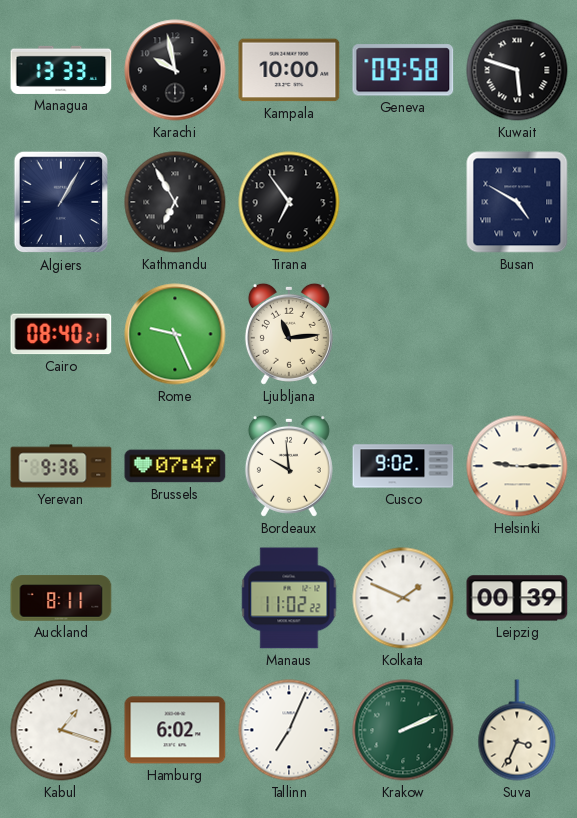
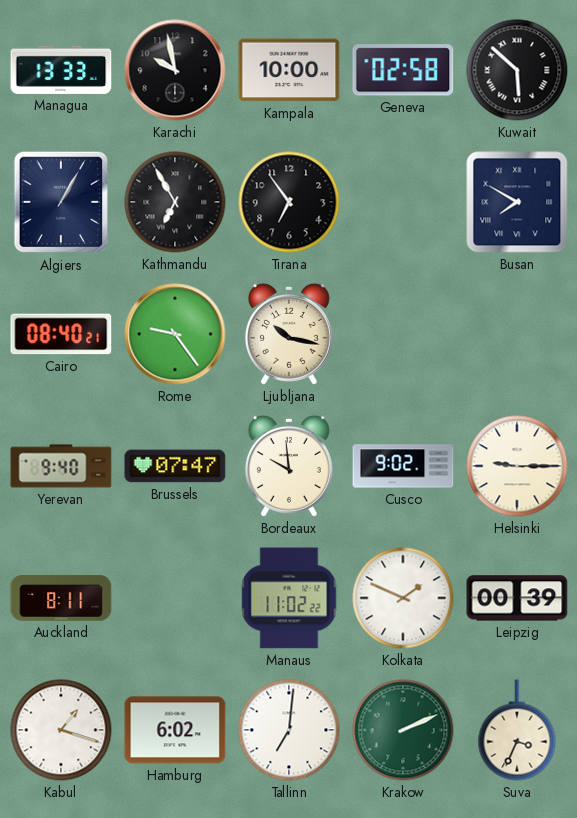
Geneva: 09:58 -> 02:58
Kuwait: 5:48 -> 5:52
Busan: 4:50 -> 7:50
Rome: 9:26 -> 9:24
Ljubljana: 11:14 -> 10:17
Yerevan: 9:36 -> 9:40
Tallinn: 7:04 -> 7:01
